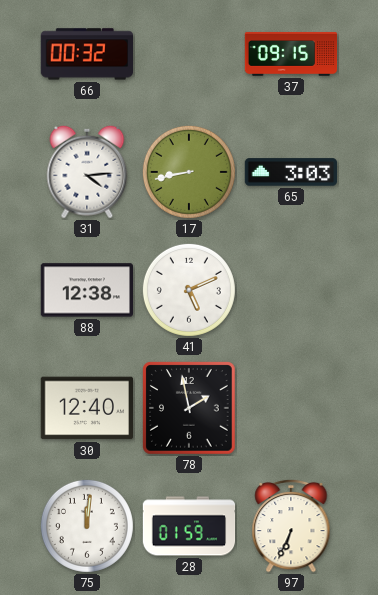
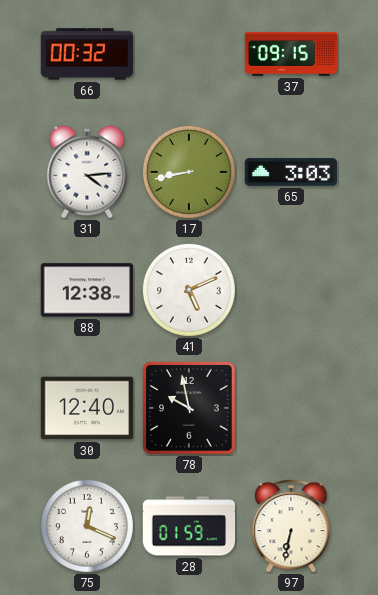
78: 1:58 -> 9:58
75: 12:01 -> 12:19
97: 6:34 -> 6:32
